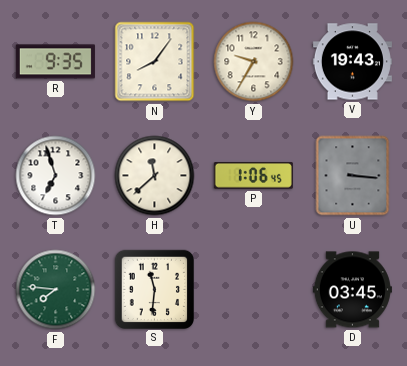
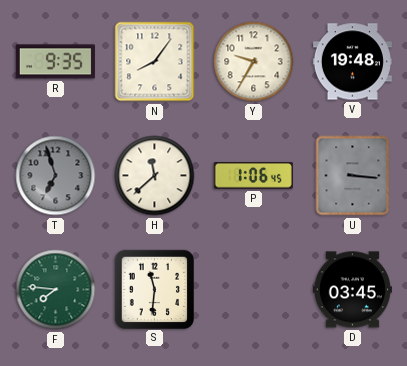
V: 19:43 -> 19:48
T dial: white -> grey
